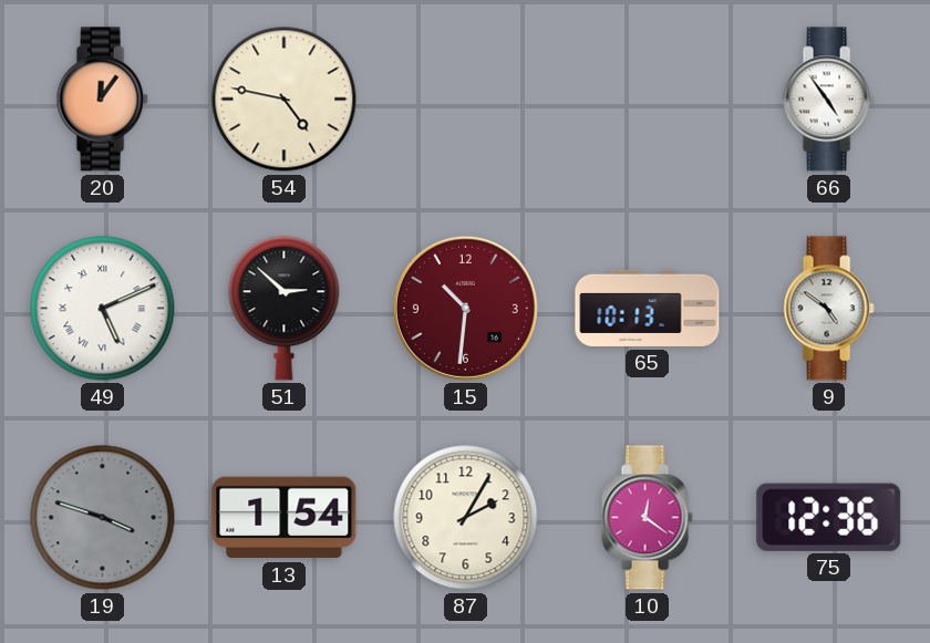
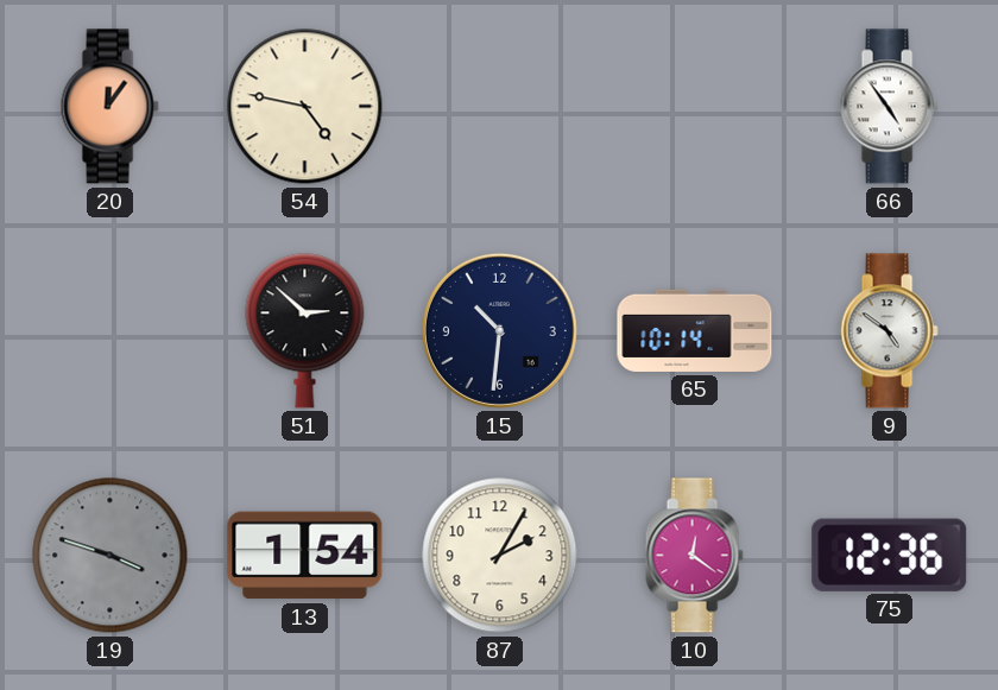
49: 5:11 -> none
15 dial: burgundy -> navy
65: 10:13 -> 10:14
